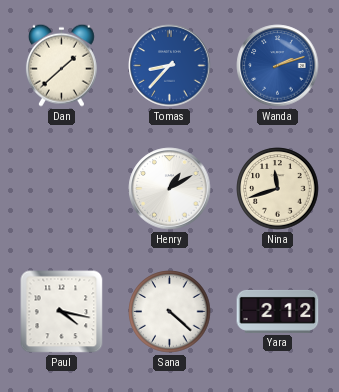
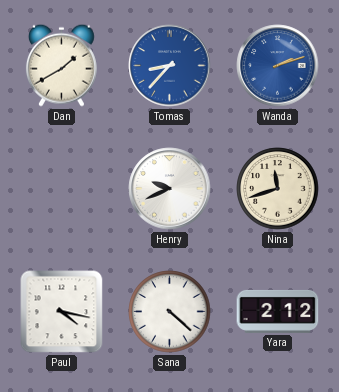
Dan: 1:38 -> 1:40
Henry: 1:10 -> 9:41
